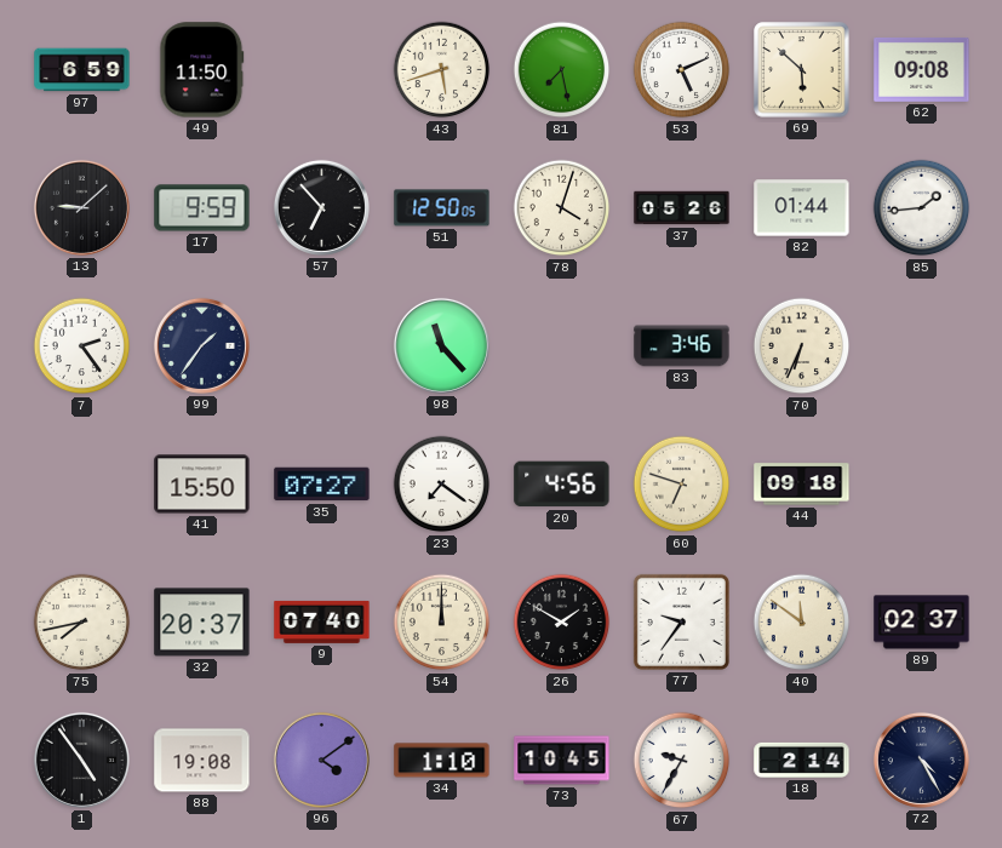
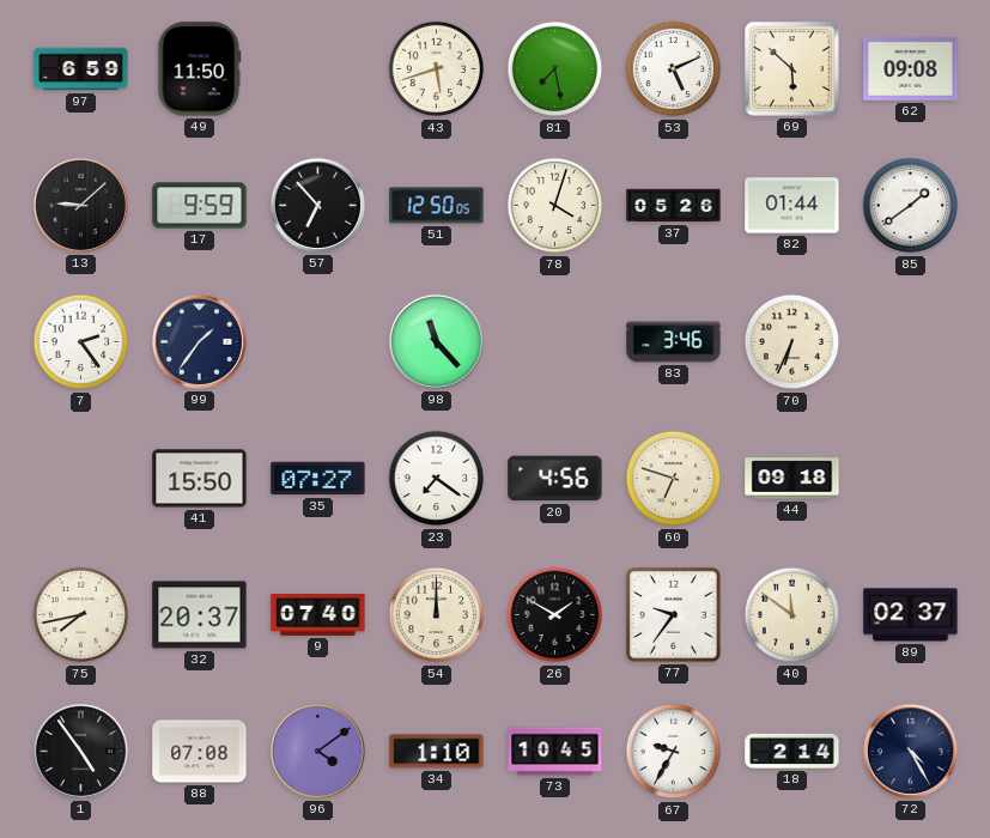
85: 1:44 -> 1:39
88: 19:08 -> 07:08
